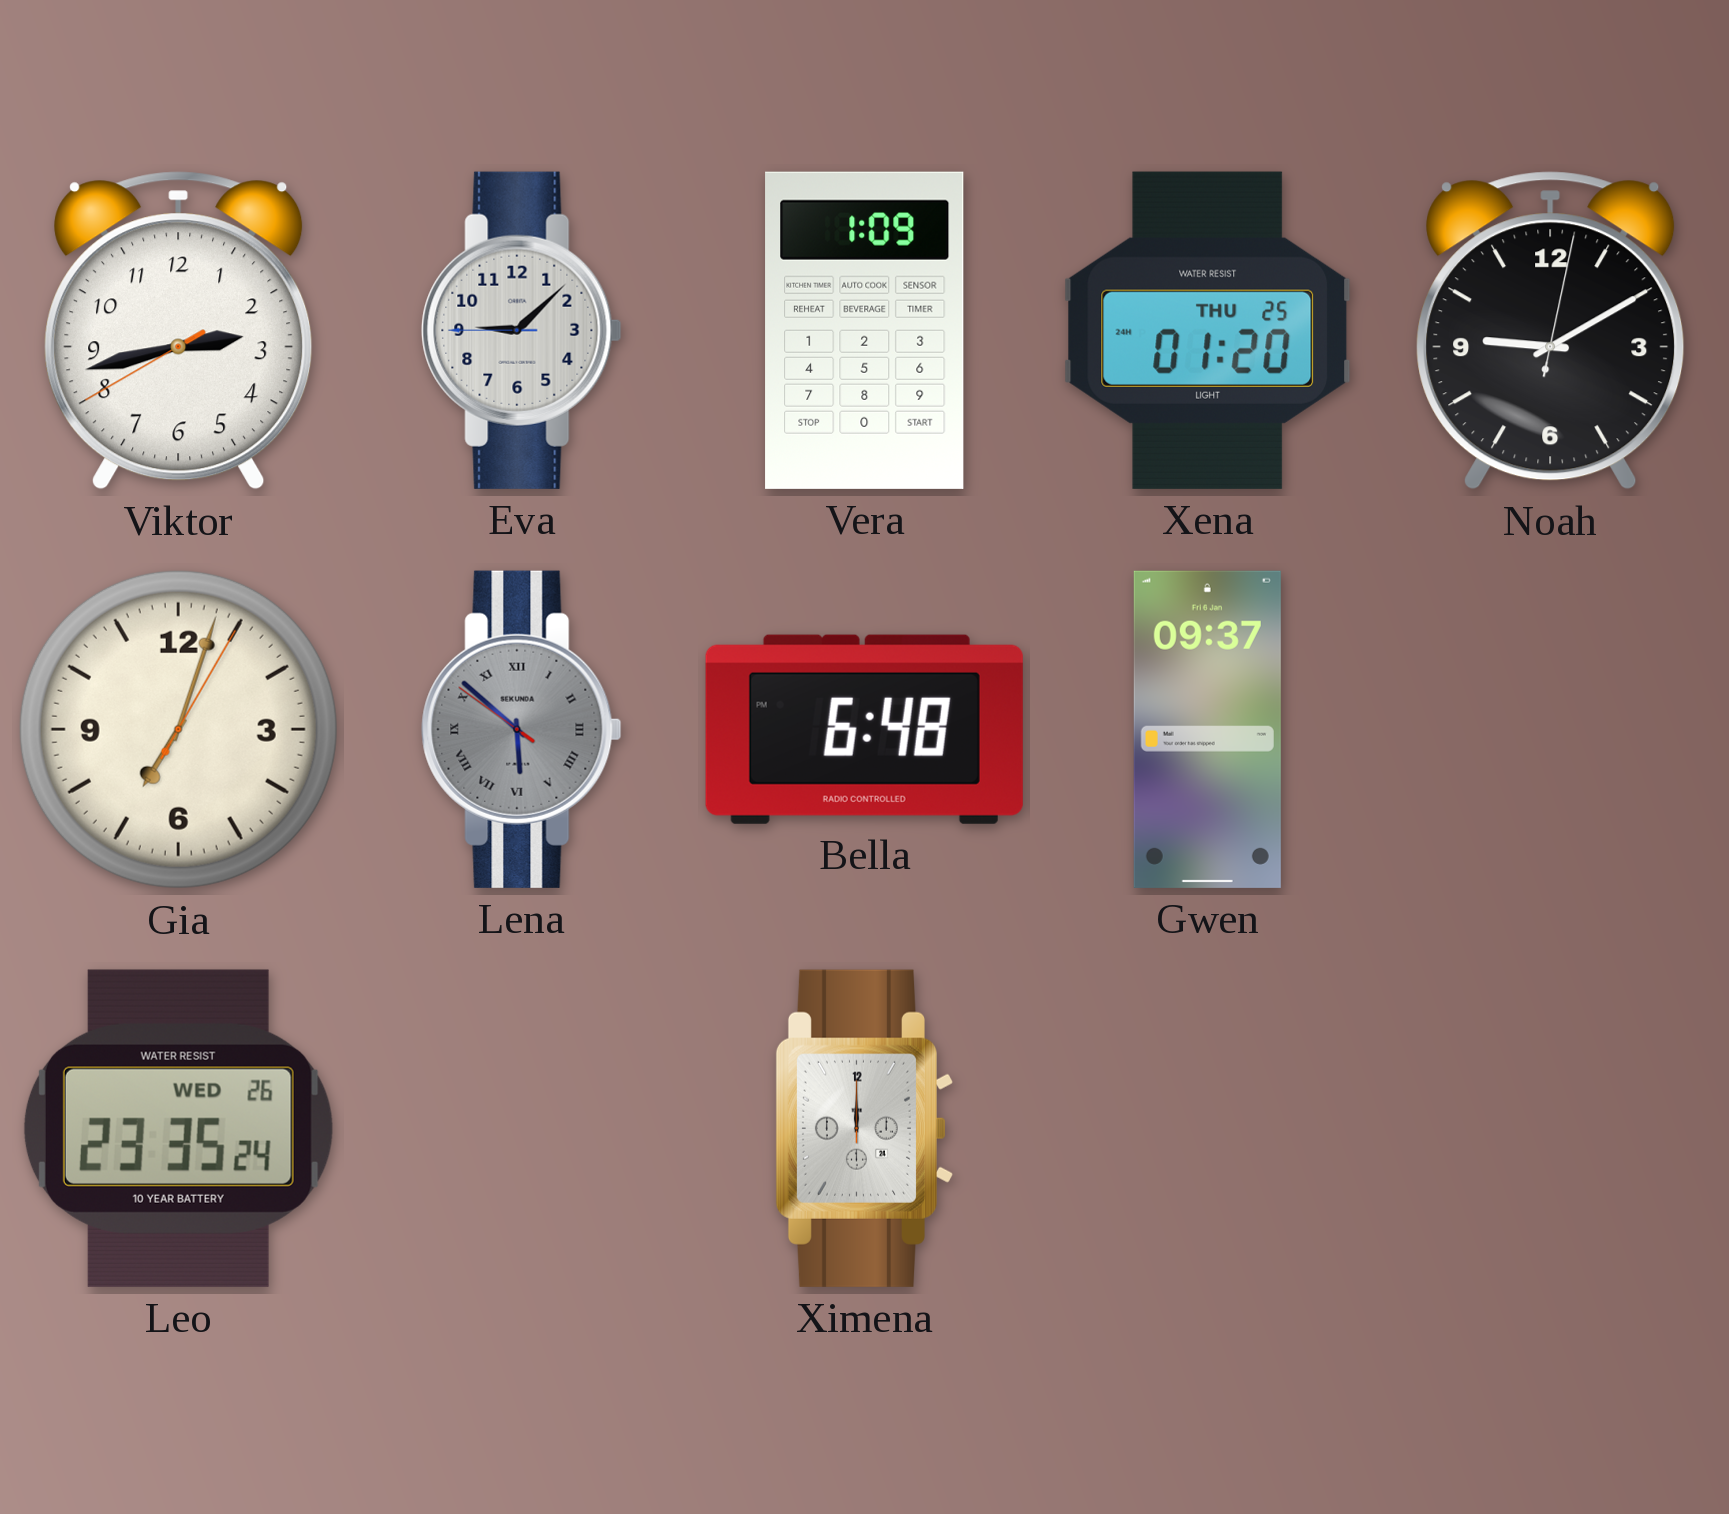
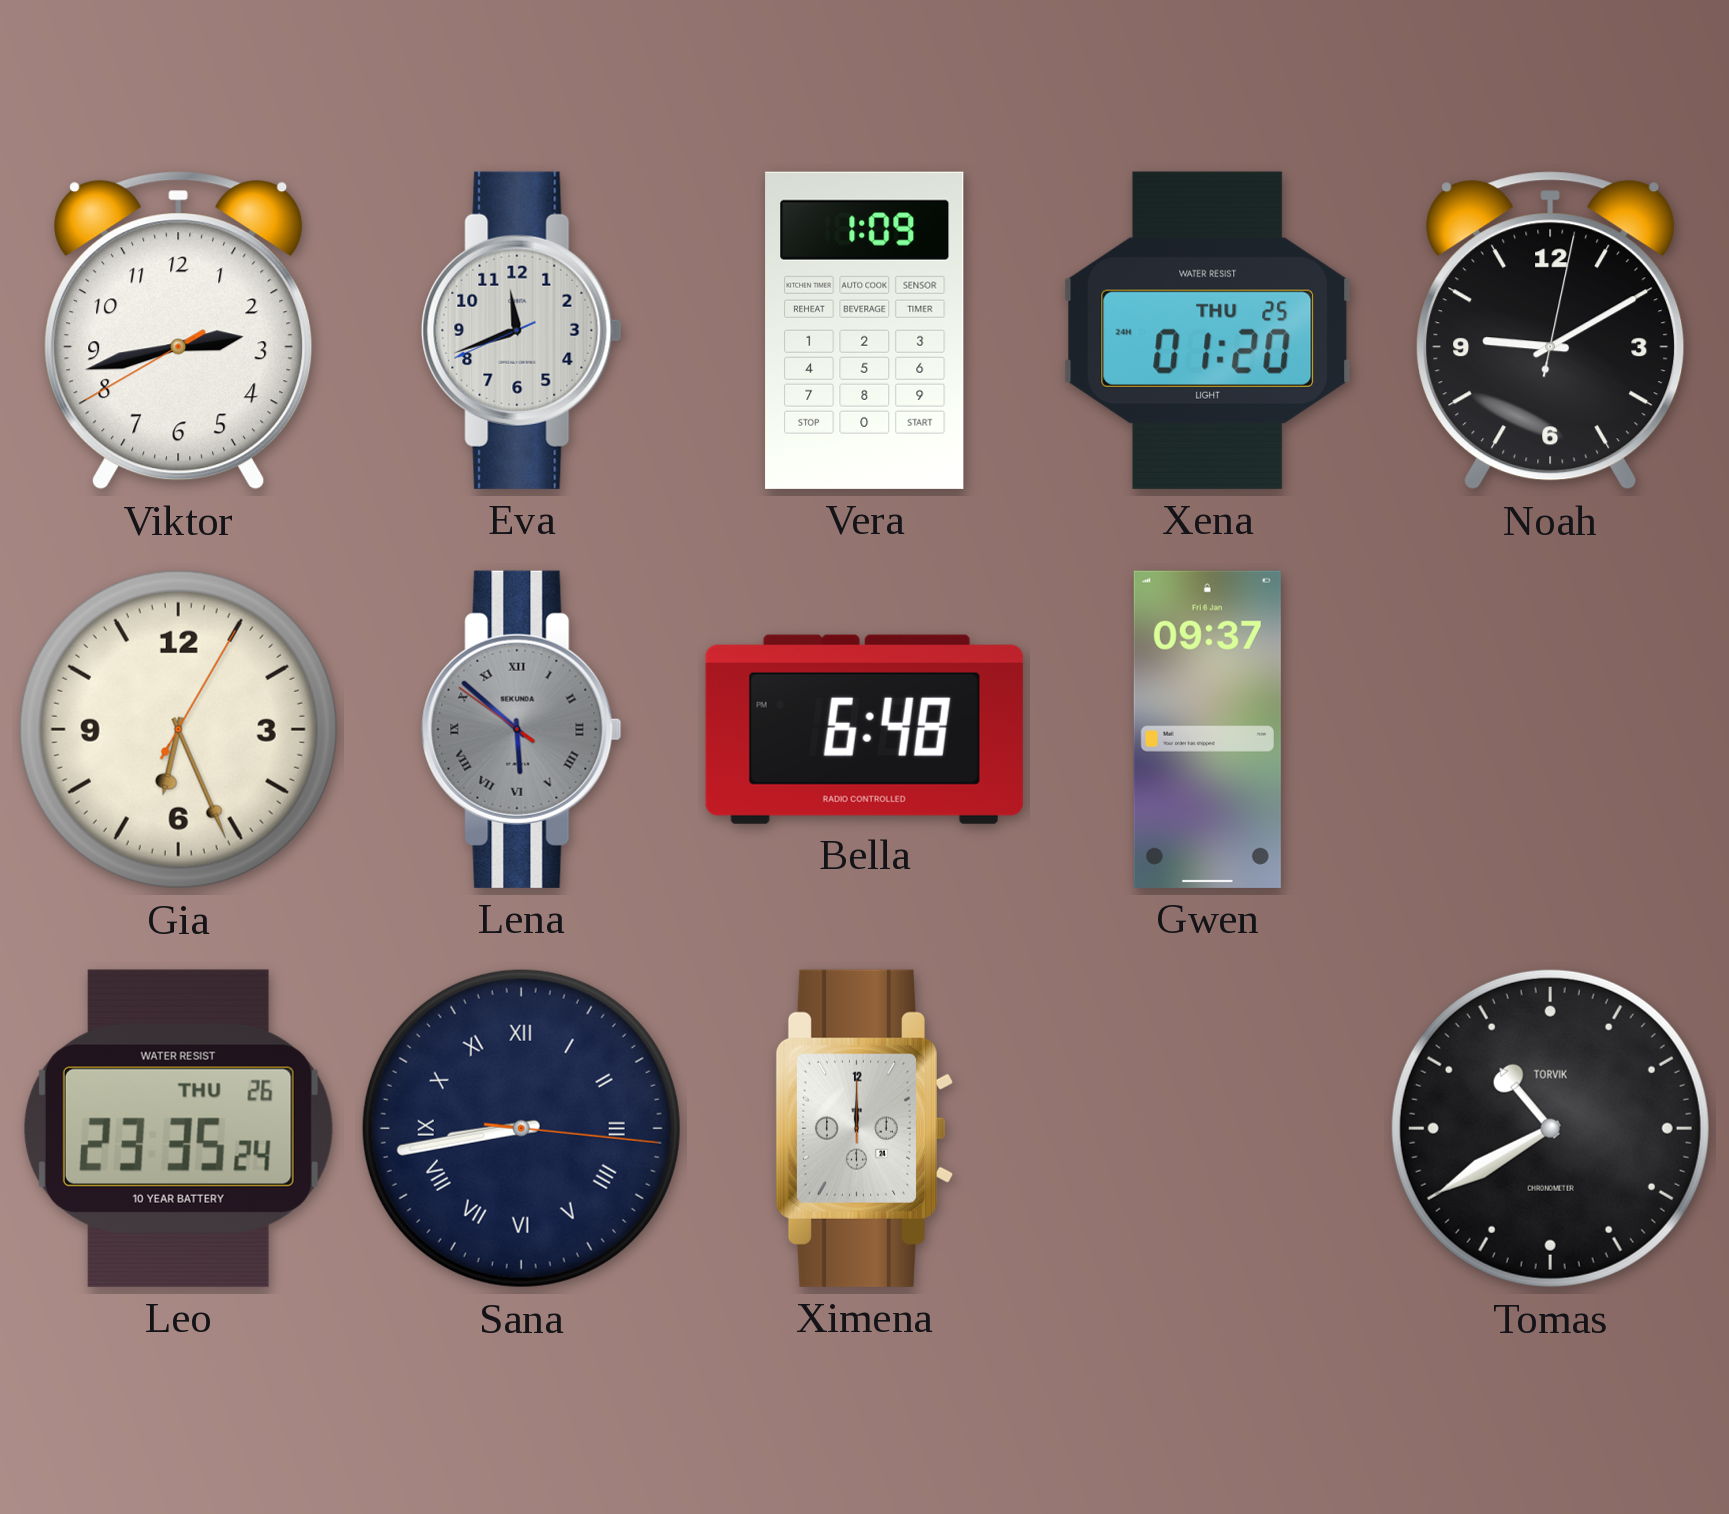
Eva: 9:07 -> 11:41
Gia: 7:03 -> 6:26
Leo date: WED 26 -> THU 26
Sana: none -> 8:43
Tomas: none -> 10:40
